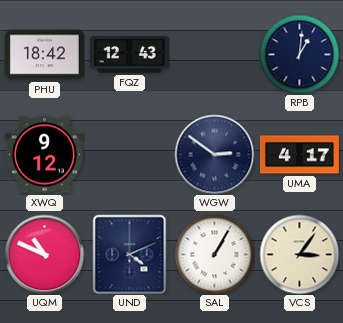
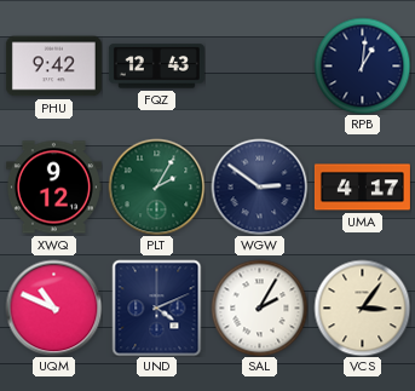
PHU: 18:42 -> 9:42
PLT: none -> 2:05
SAL: 1:05 -> 2:05
